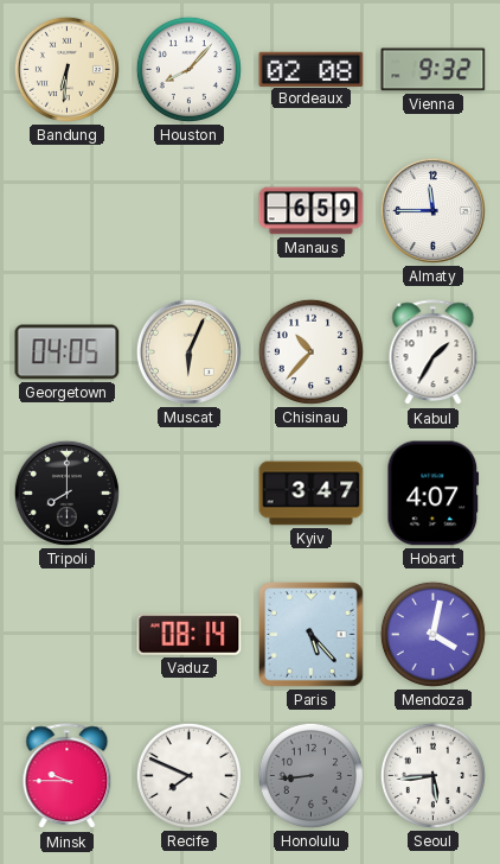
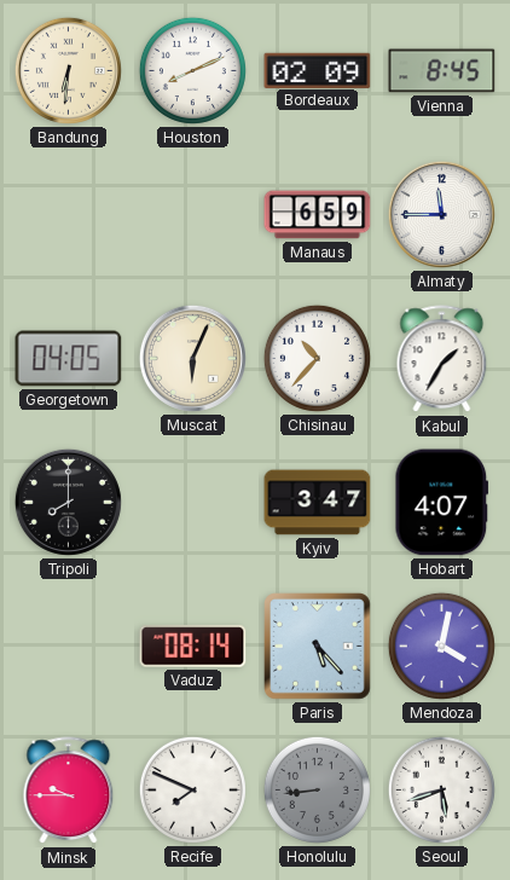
Houston: 8:07 -> 8:11
Bordeaux: 02:08 -> 02:09
Vienna: 9:32 -> 8:45
Seoul: 5:44 -> 5:42
